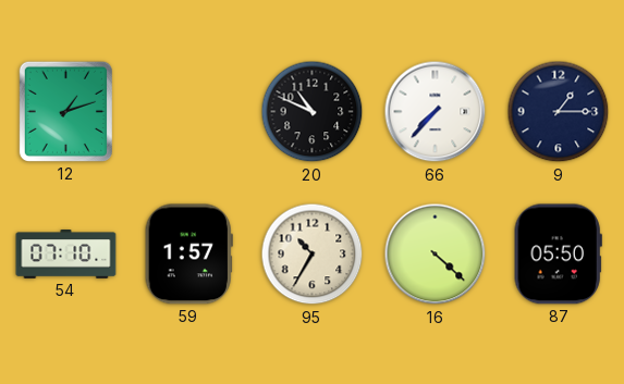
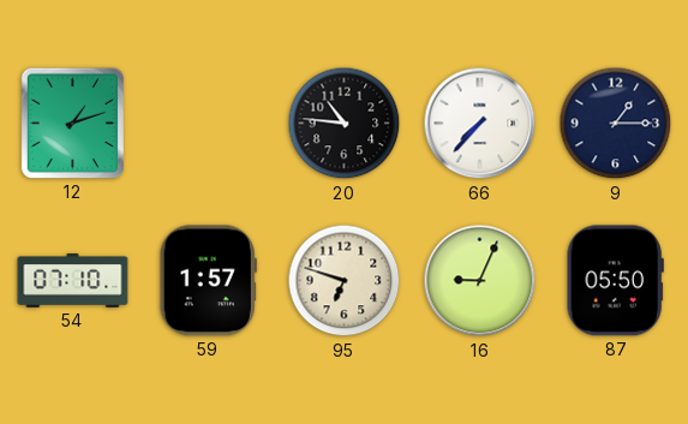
20: 10:49 -> 10:46
95: 10:35 -> 6:48
16: 4:22 -> 9:04
